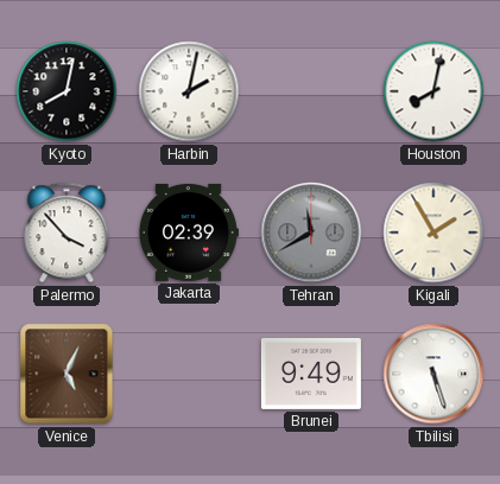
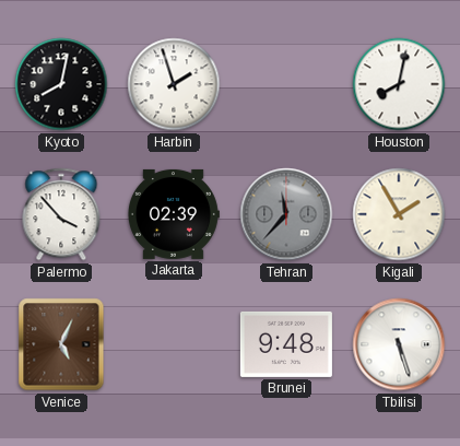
Harbin: 2:02 -> 1:57
Tehran: 11:40 -> 11:37
Brunei: 9:49 -> 9:48
